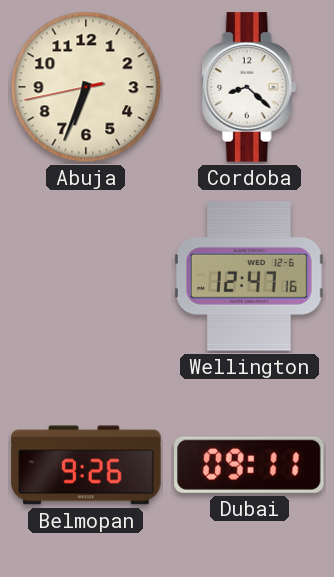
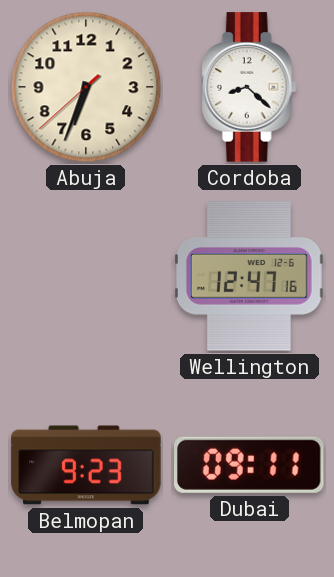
Abuja: 6:33:43 -> 6:33:38
Belmopan: 9:26 -> 9:23
